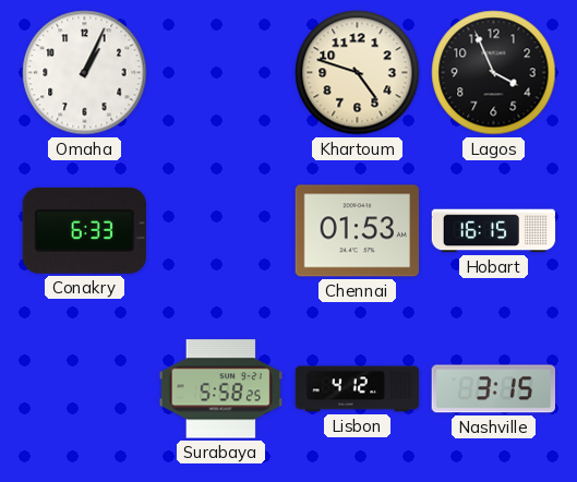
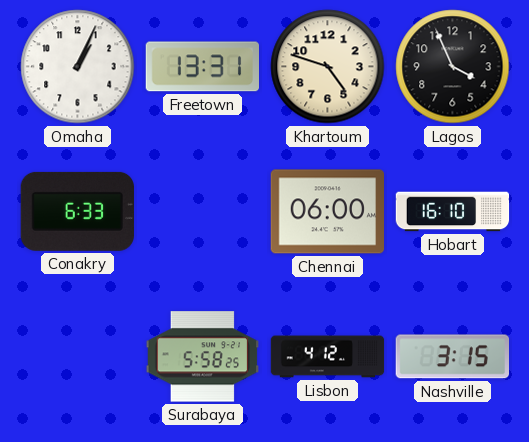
Freetown: none -> 13:31
Chennai: 01:53 -> 06:00
Hobart: 16:15 -> 16:10
